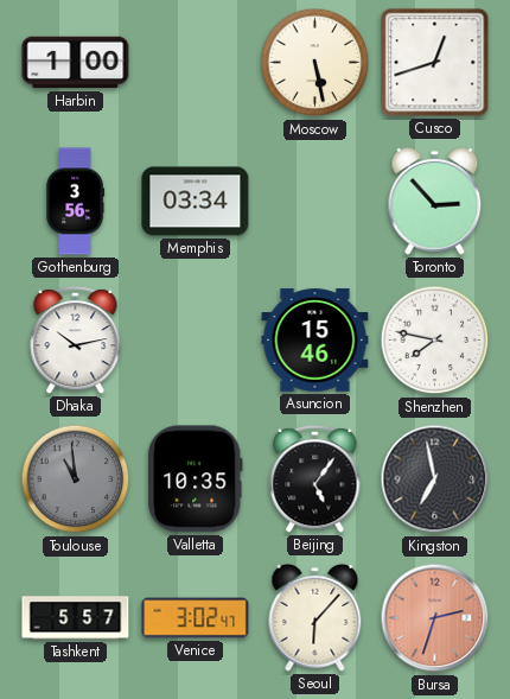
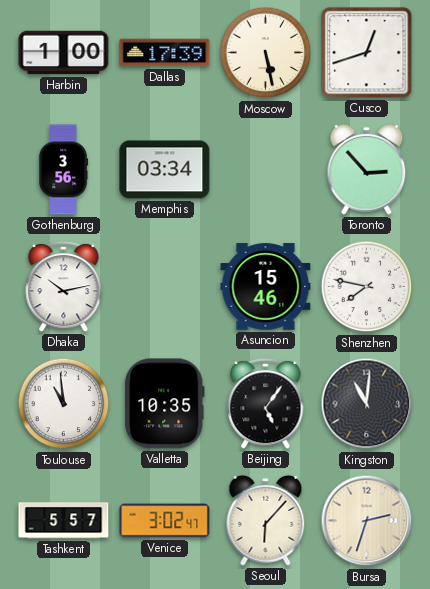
Dallas: none -> 17:39
Toulouse dial: grey -> white
Kingston: 6:58 -> 11:01
Bursa dial: salmon -> cream
